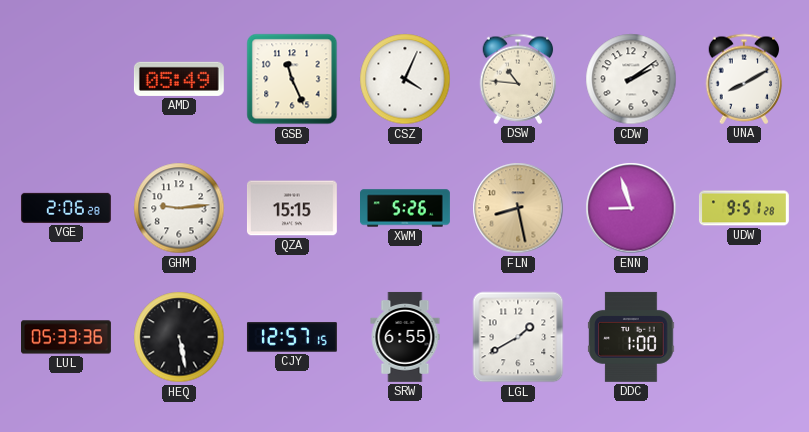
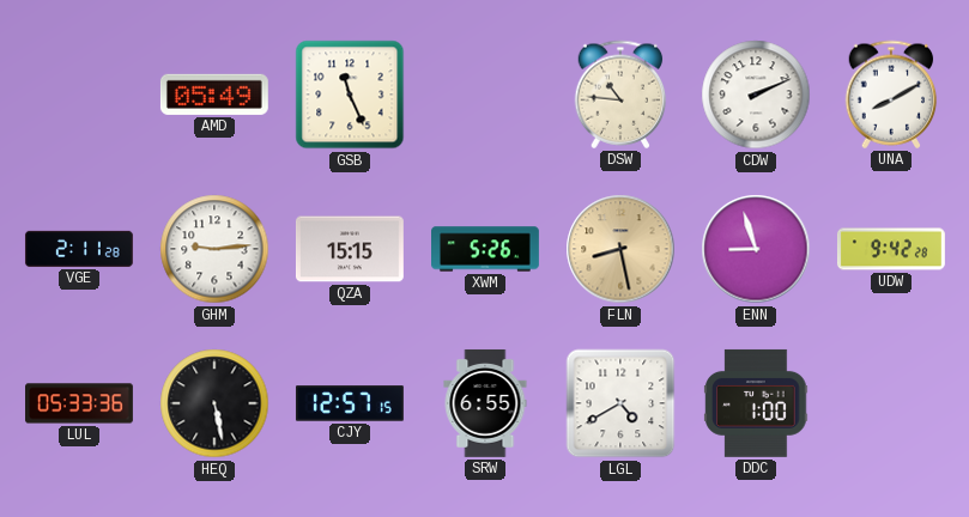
CSZ: 4:04 -> none
CDW: 2:09 -> 2:11
VGE: 2:06 -> 2:11
UDW: 9:51 -> 9:42
LGL: 1:40 -> 4:40
